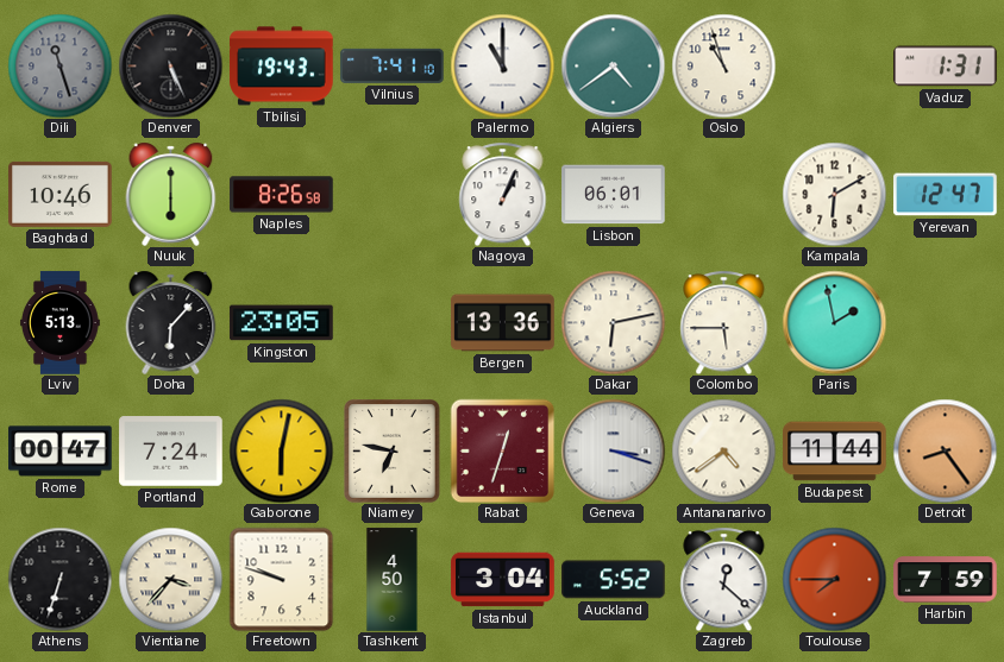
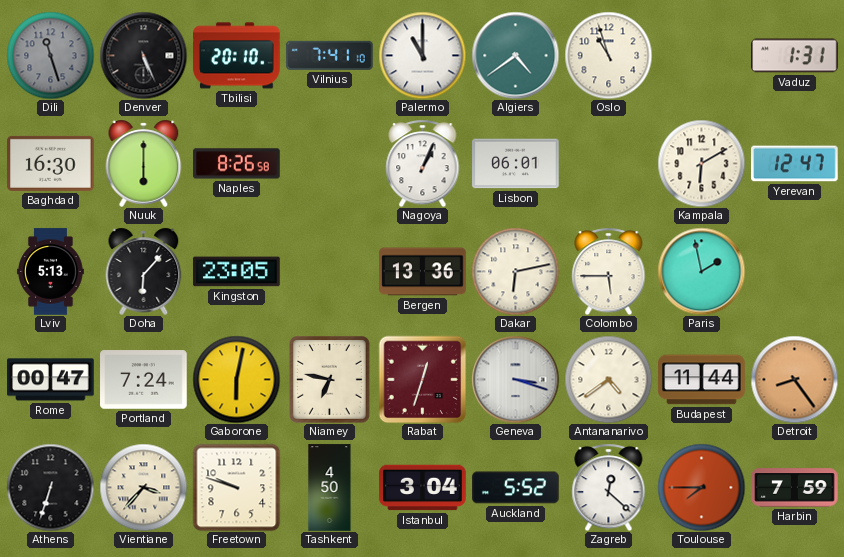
Tbilisi: 19:43 -> 20:10
Baghdad: 10:46 -> 16:30
